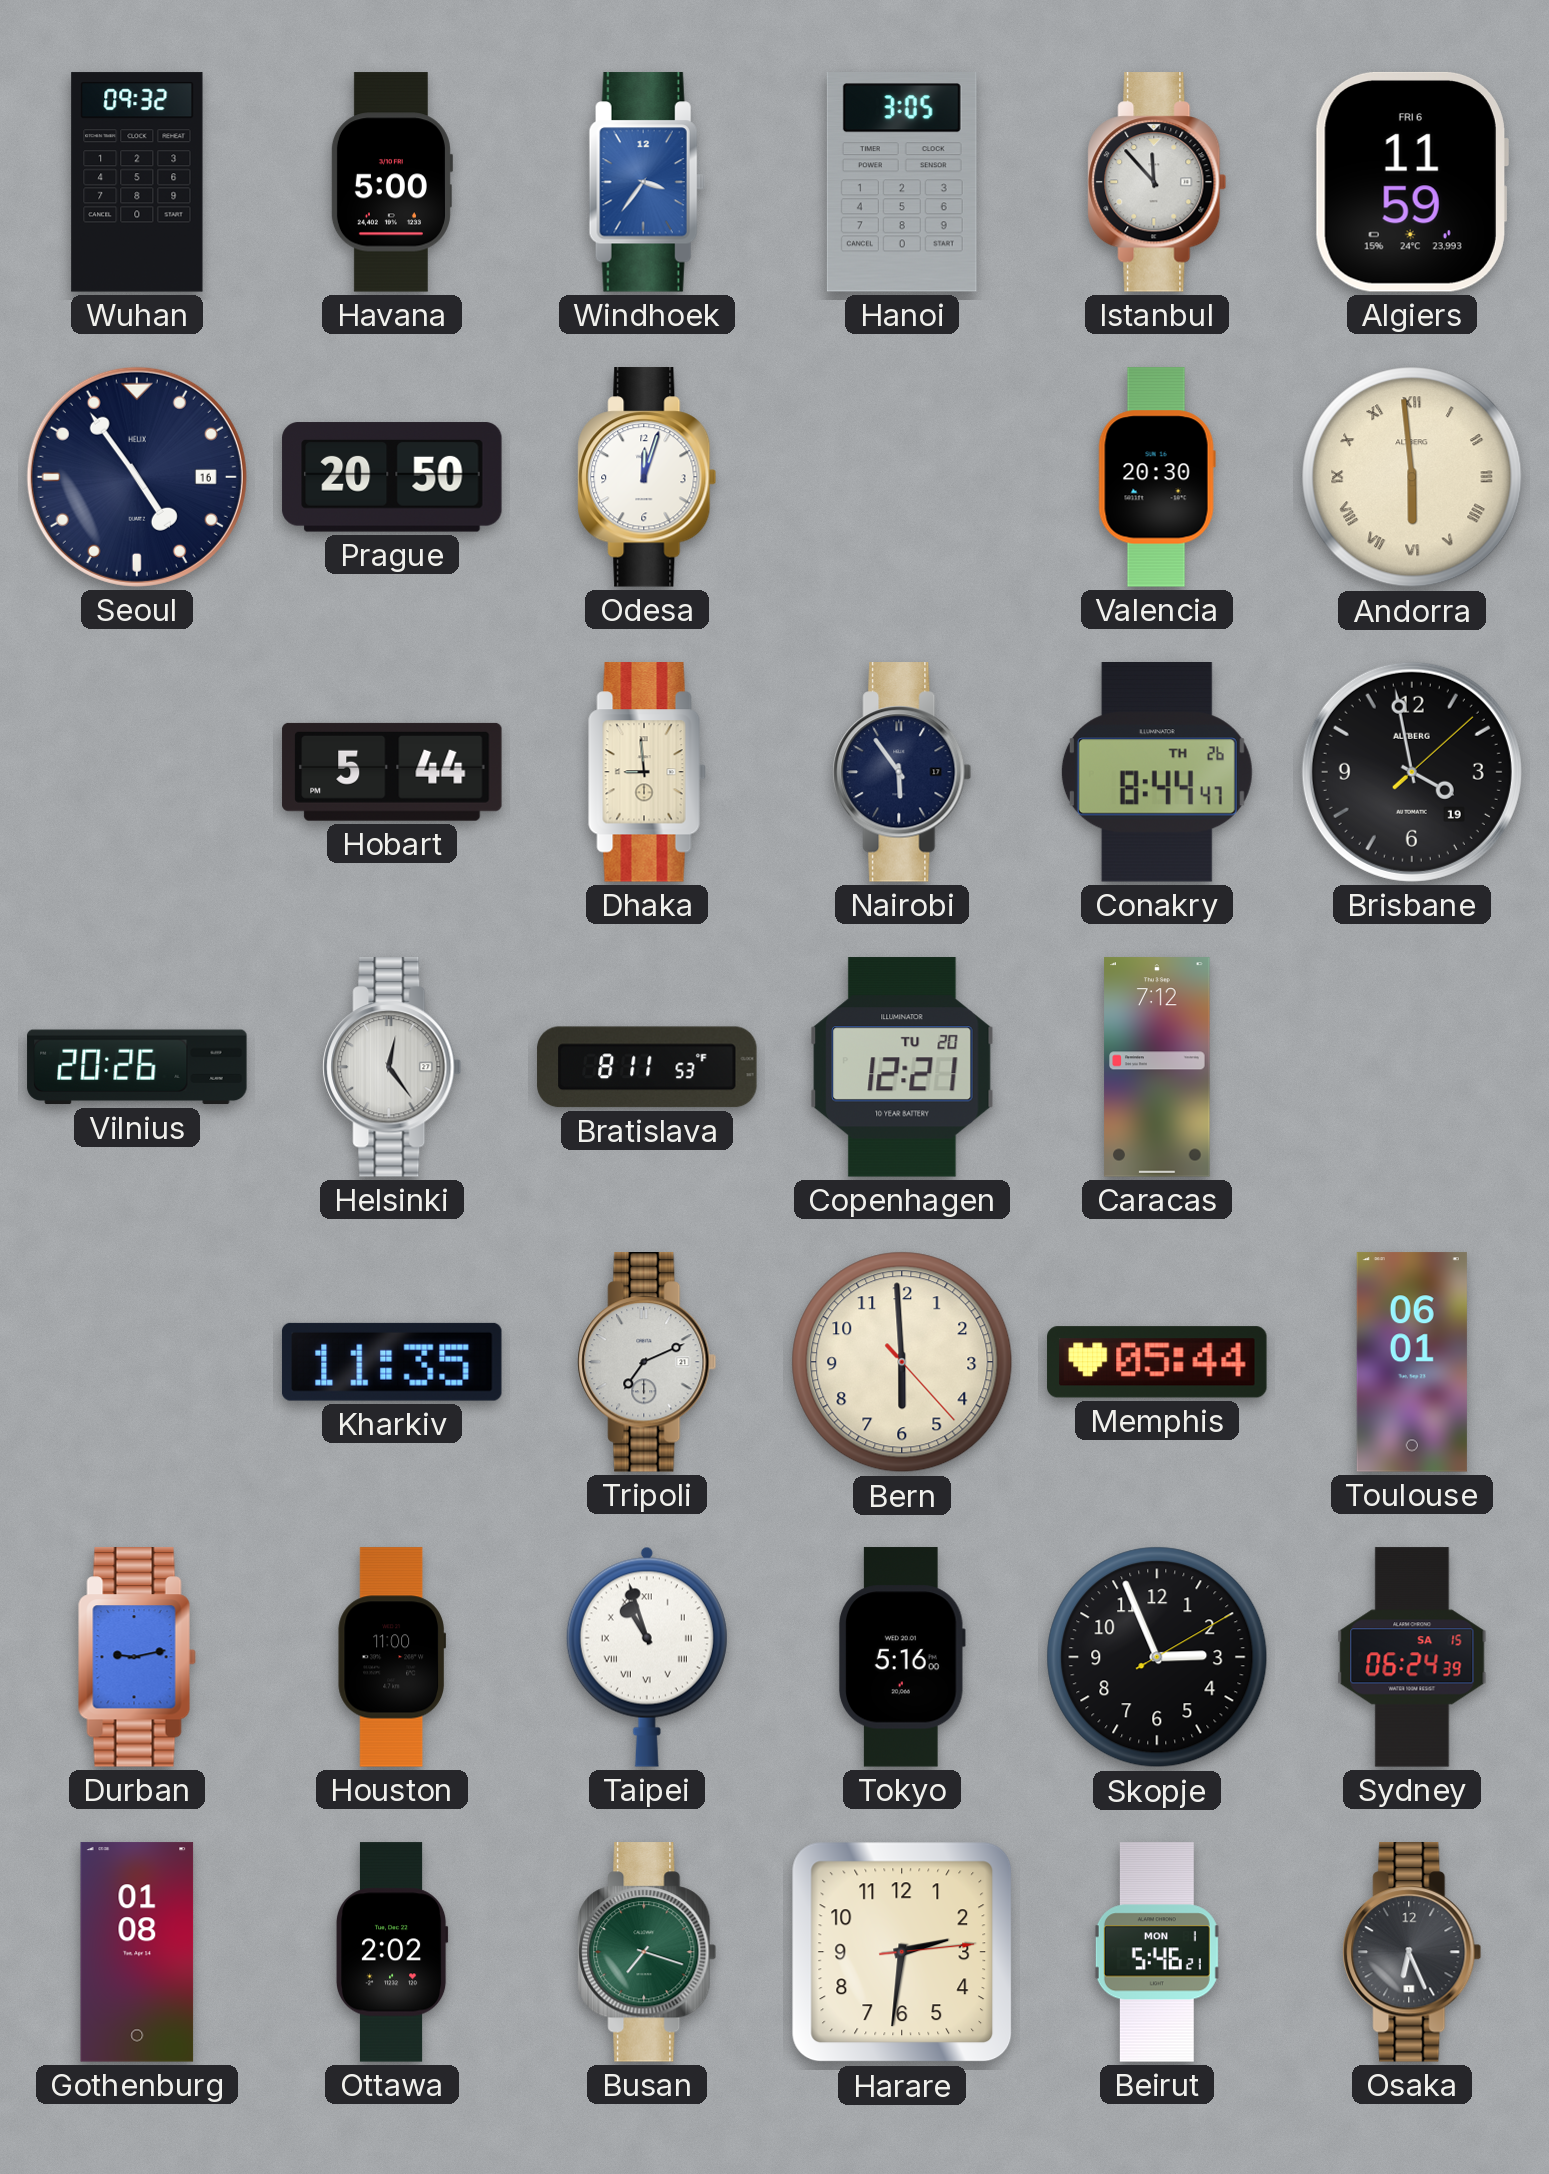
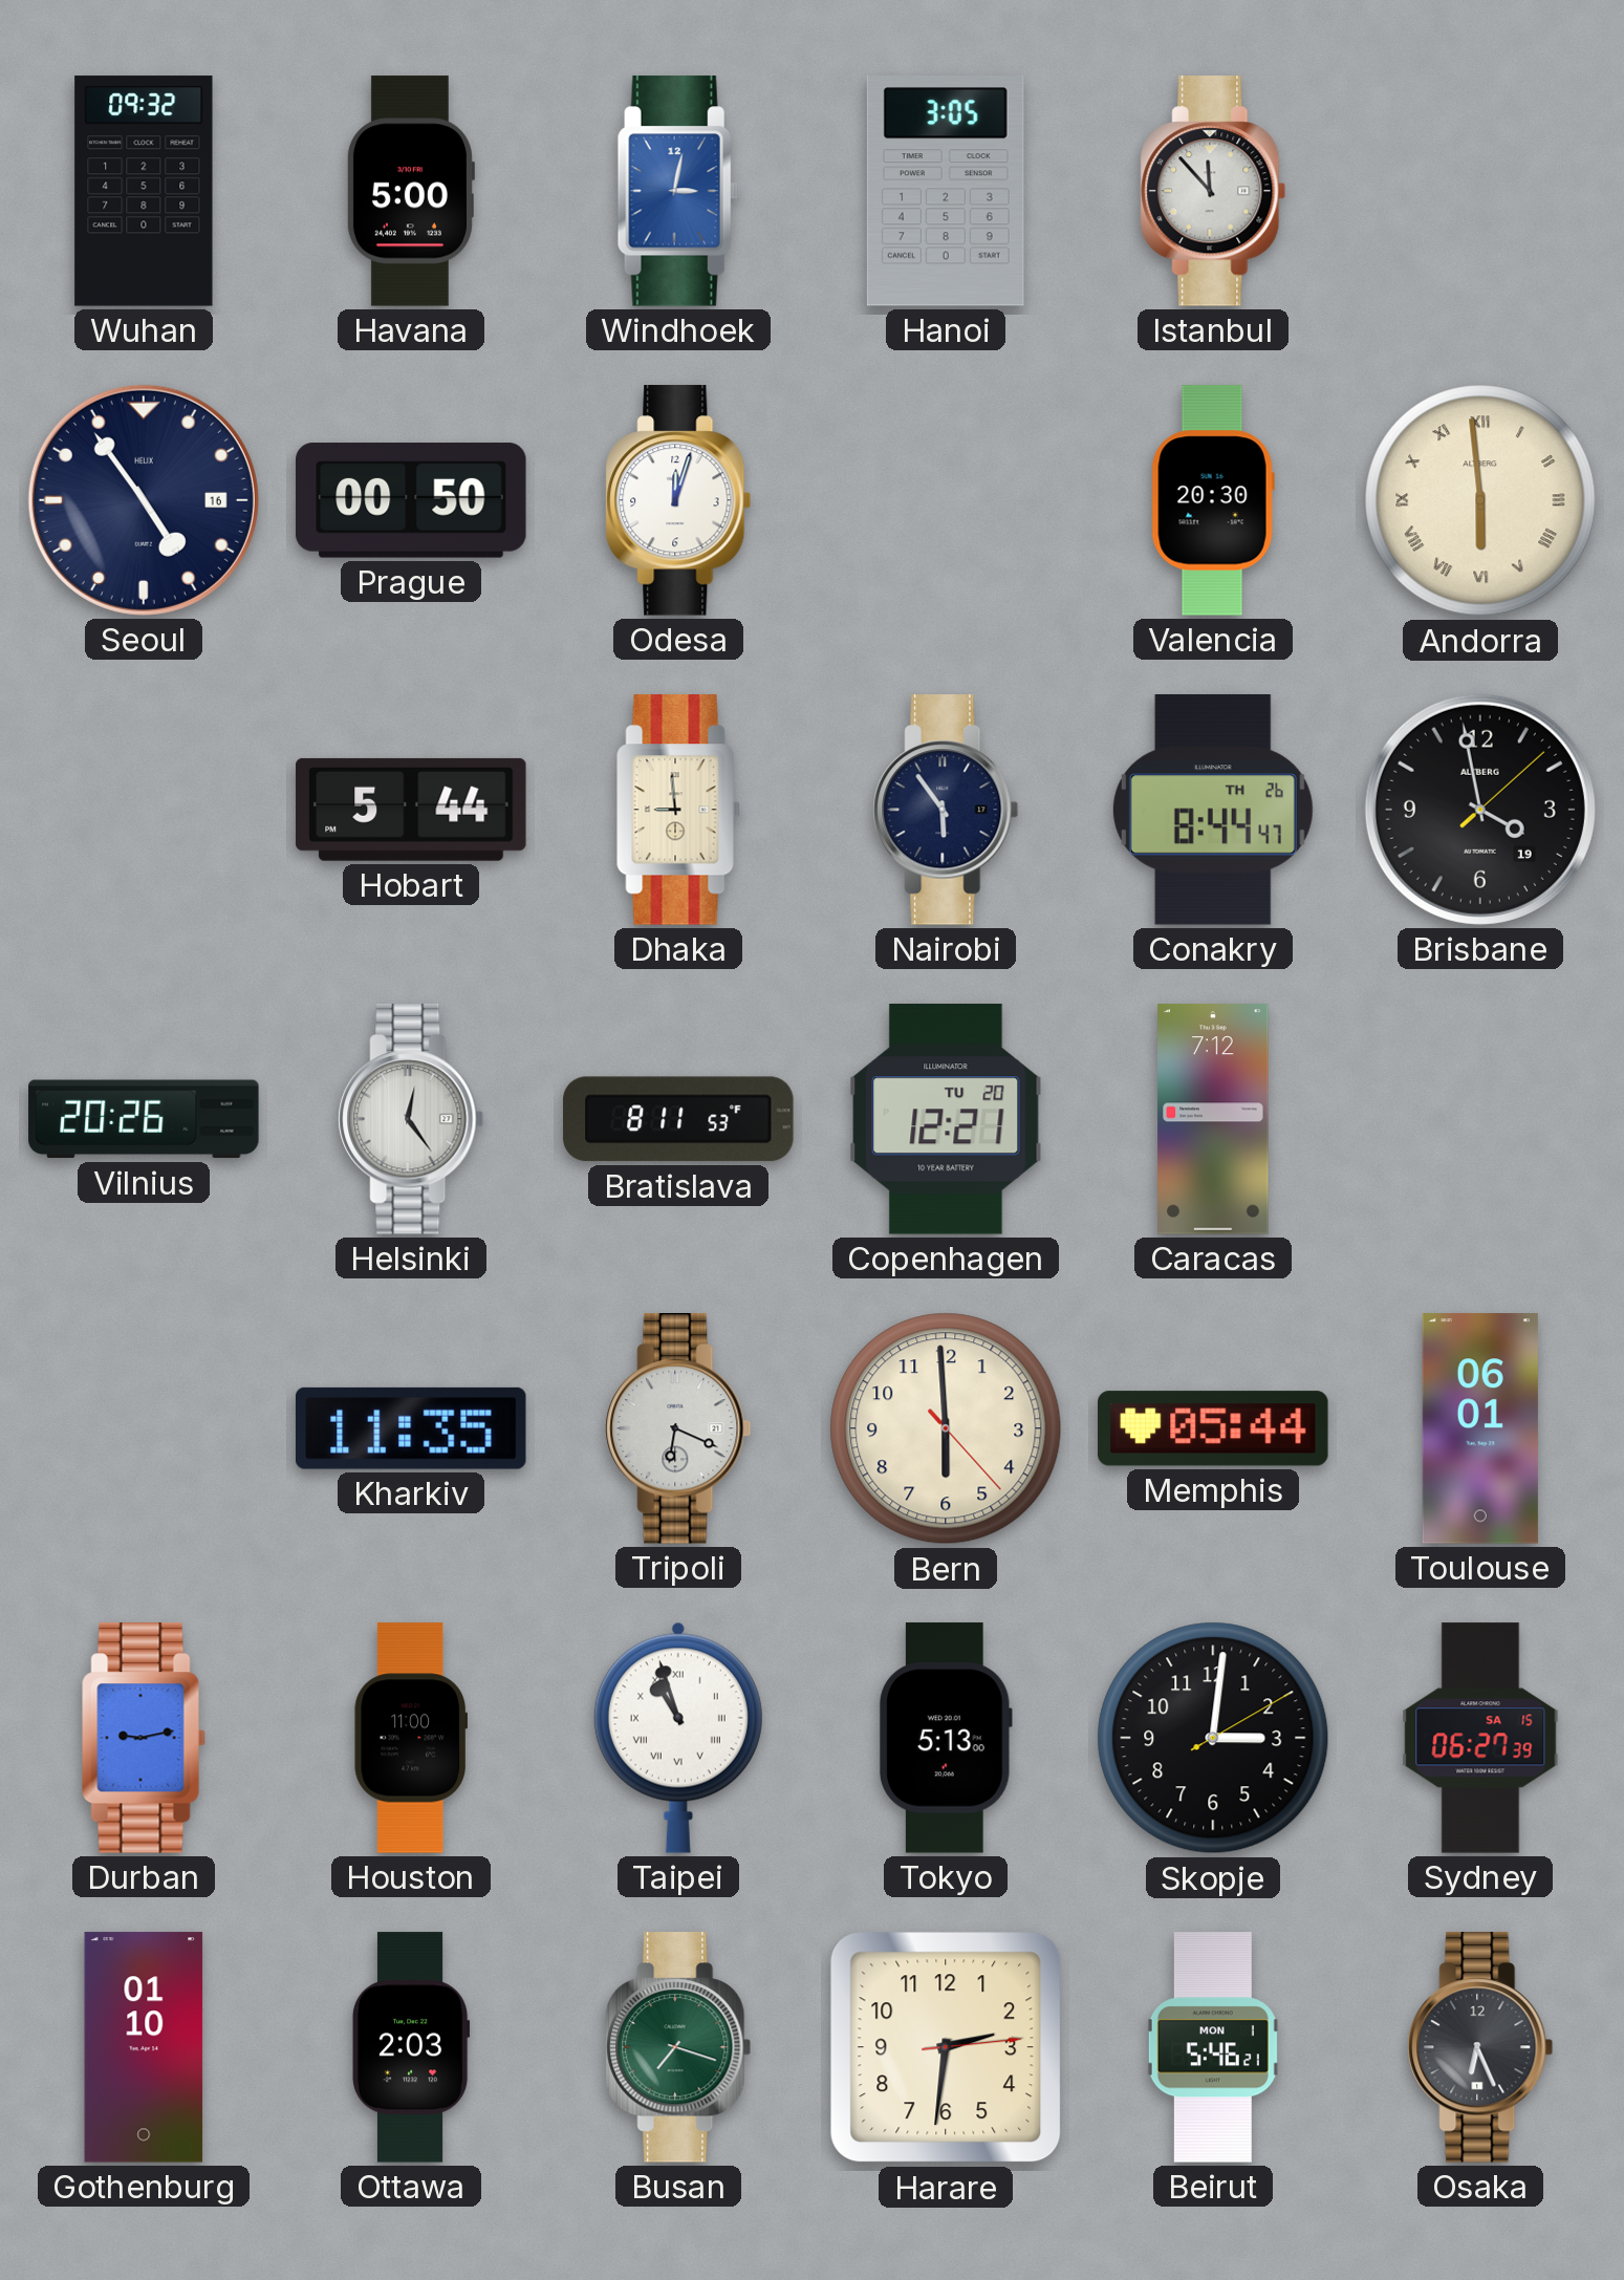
Windhoek: 3:36 -> 3:02
Algiers: 11:59 -> none
Prague: 20:50 -> 00:50
Tripoli: 7:11 -> 6:19
Tokyo: 5:16 -> 5:13
Skopje: 2:56 -> 3:01
Sydney: 06:24 -> 06:27
Gothenburg: 01:08 -> 01:10
Ottawa: 2:02 -> 2:03
